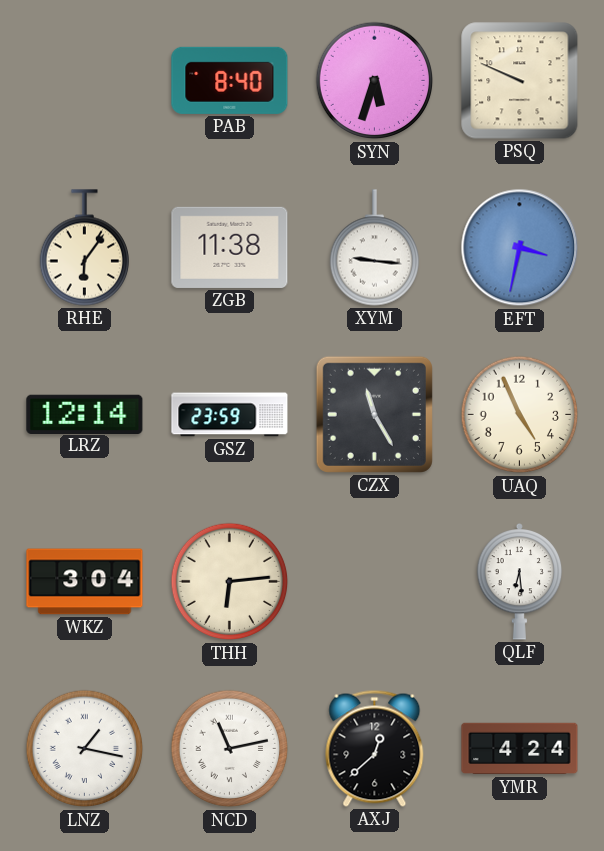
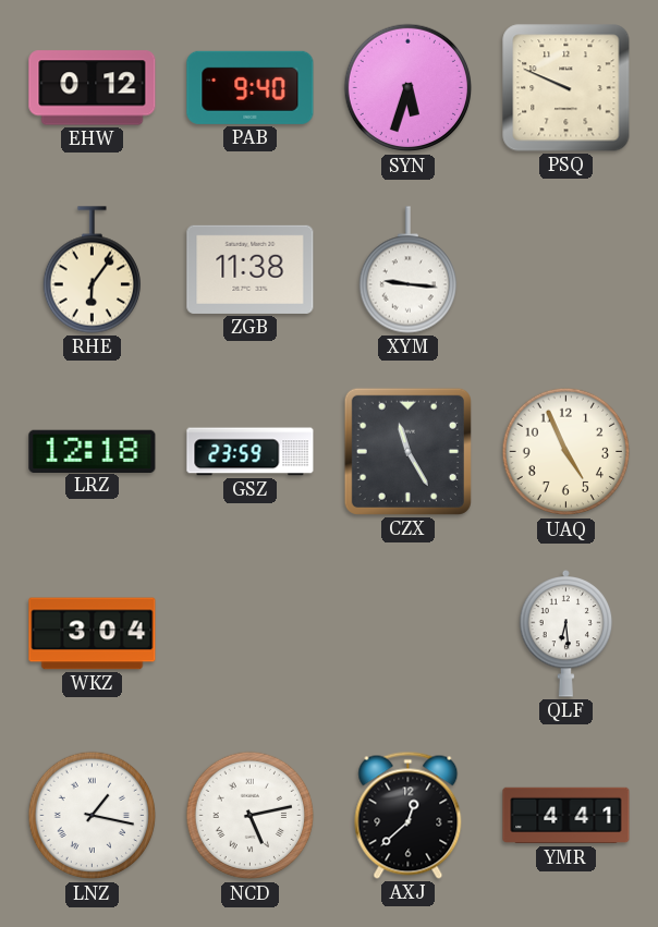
EHW: none -> 0:12
PAB: 8:40 -> 9:40
EFT: 3:32 -> none
LRZ: 12:14 -> 12:18
THH: 6:14 -> none
NCD: 11:13 -> 5:13
YMR: 4:24 -> 4:41
